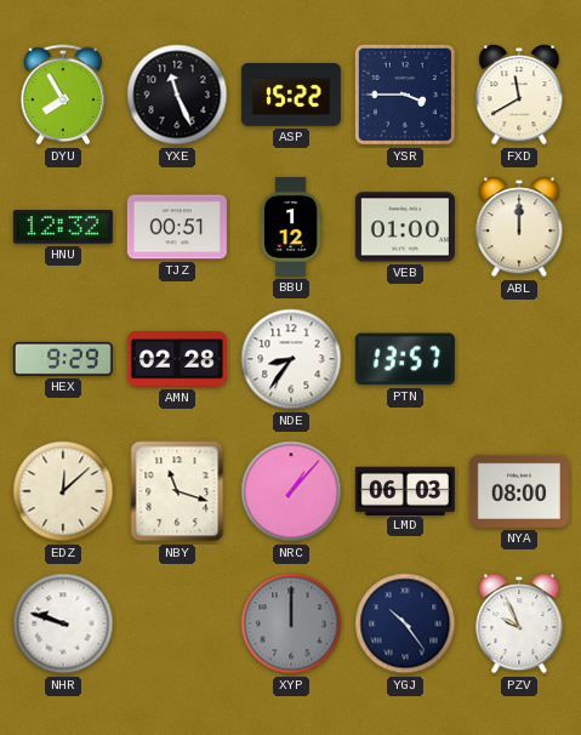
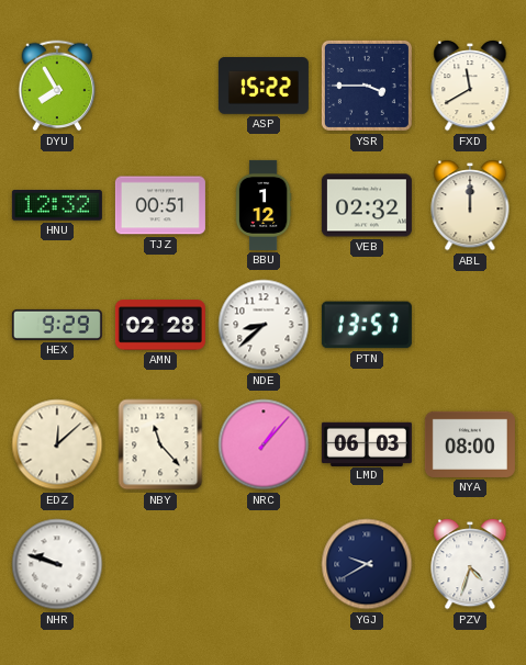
YXE: 11:26 -> none
VEB: 01:00 -> 02:32
NDE: 8:36 -> 8:38
NBY: 11:18 -> 11:23
XYP: 12:00 -> none
YGJ: 10:24 -> 9:40
PZV: 9:56 -> 4:33
